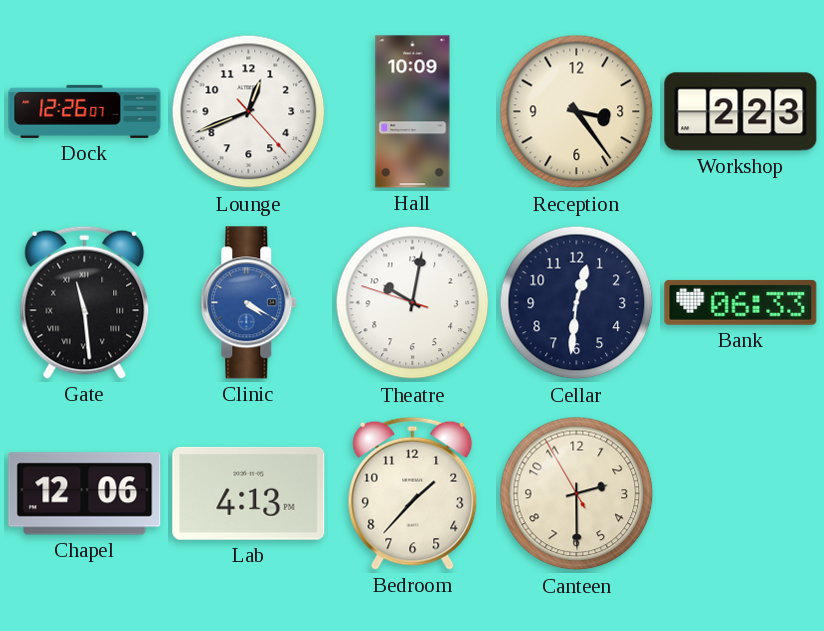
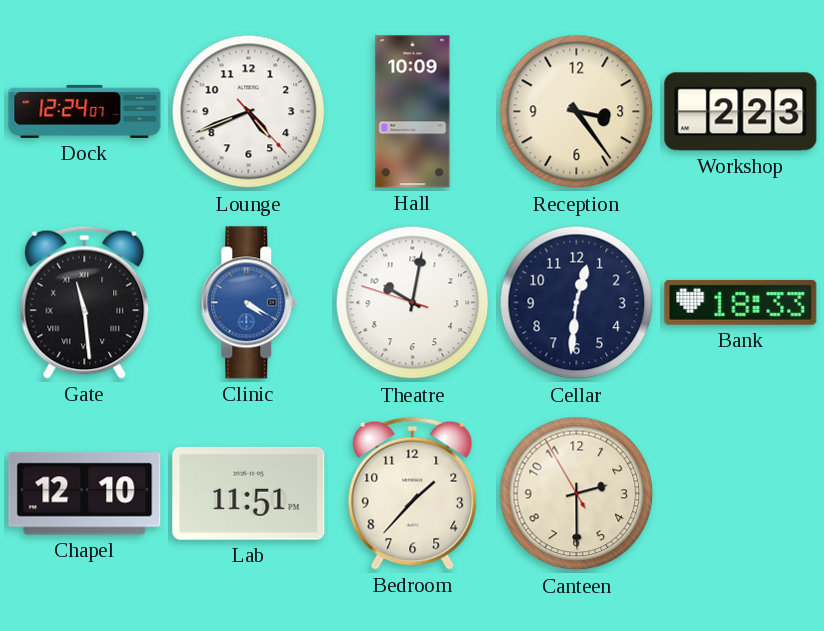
Dock: 12:26 -> 12:24
Lounge: 12:41 -> 4:41
Bank: 06:33 -> 18:33
Chapel: 12:06 -> 12:10
Lab: 4:13 -> 11:51
